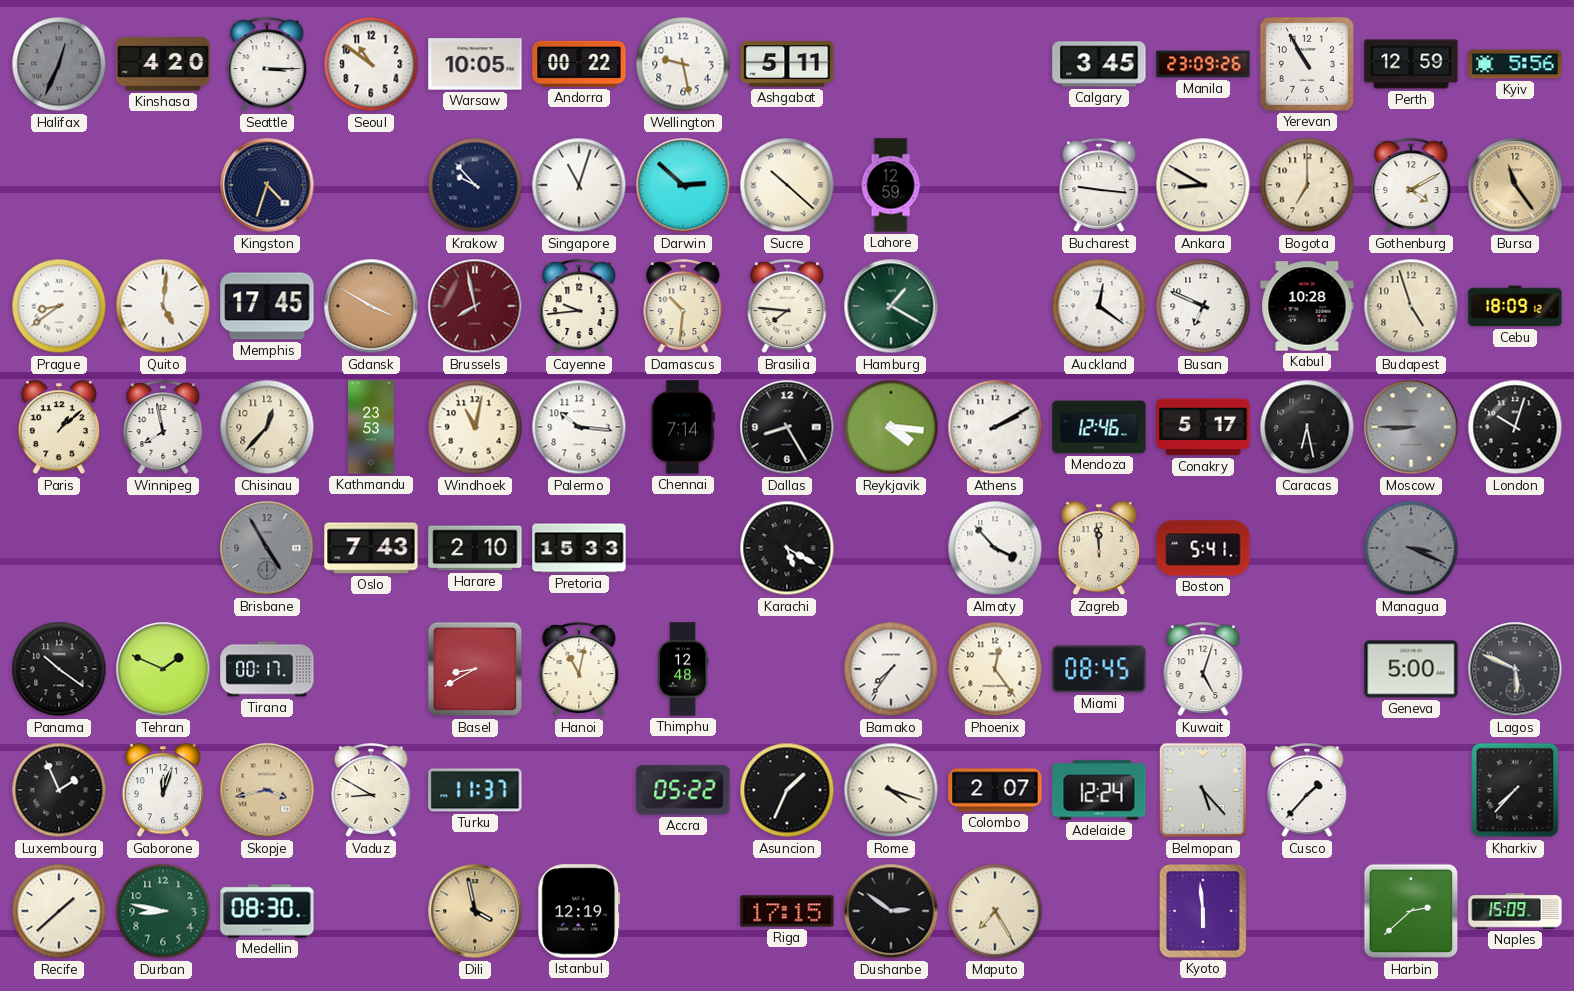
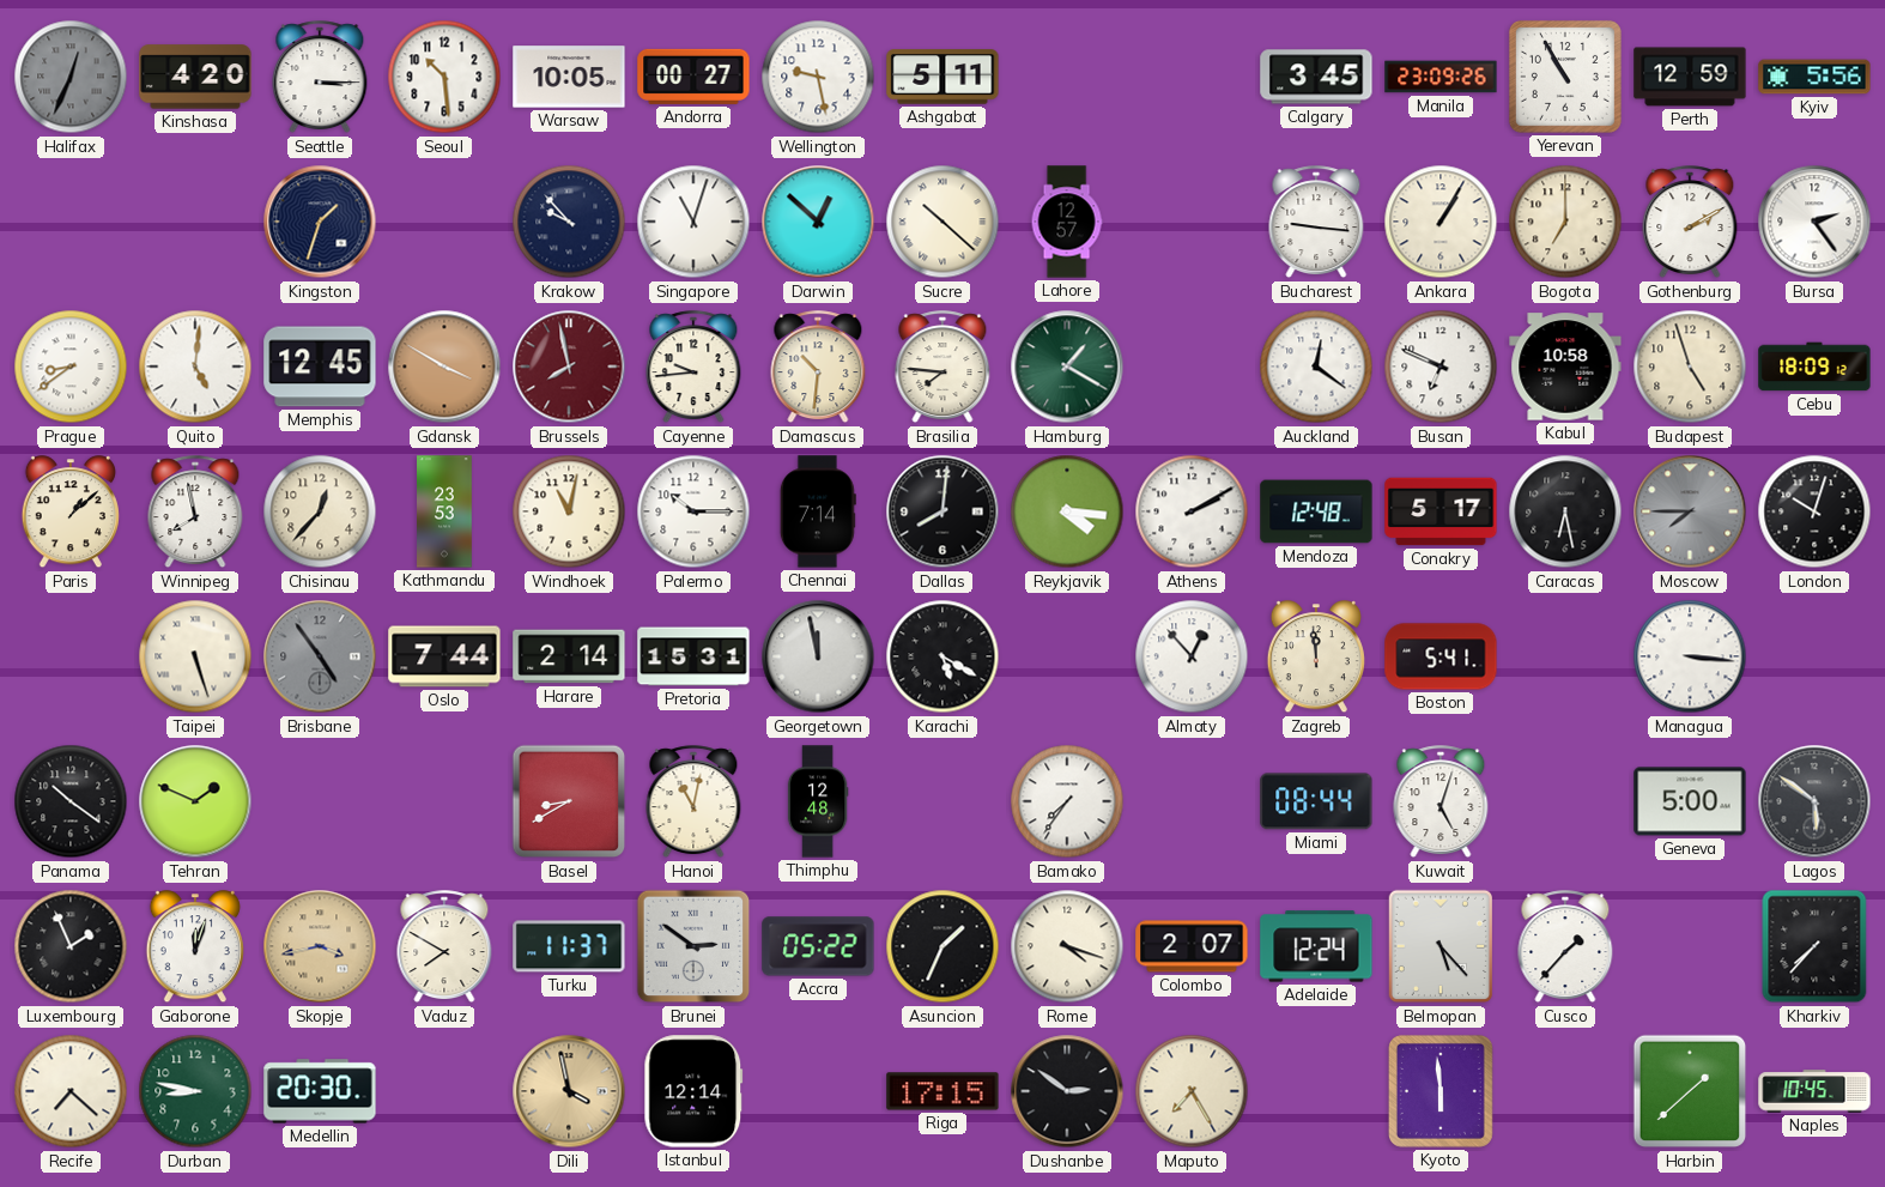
Seoul: 10:51 -> 10:29
Andorra: 00:22 -> 00:27
Kingston: 4:33 -> 1:33
Darwin: 2:52 -> 12:52
Lahore: 12:59 -> 12:57
Ankara: 8:50 -> 1:05
Gothenburg: 4:10 -> 2:10
Bursa: 11:24 -> 2:24
Bursa dial: champagne -> white
Memphis: 17:45 -> 12:45
Kabul: 10:28 -> 10:58
Palermo: 10:16 -> 10:15
Dallas: 8:25 -> 8:01
Mendoza: 12:46 -> 12:48
Moscow: 8:45 -> 7:45
Taipei: none -> 5:27
Brisbane: 4:55 -> 4:54
Oslo: 7:43 -> 7:44
Harare: 2:10 -> 2:14
Pretoria: 15:33 -> 15:31
Georgetown: none -> 11:58
Almaty: 3:53 -> 12:53
Managua: 3:19 -> 3:16
Managua dial: grey -> white
Tirana: 00:17 -> none
Phoenix: 12:24 -> none
Miami: 08:45 -> 08:44
Lagos: 5:49 -> 5:51
Vaduz: 8:50 -> 7:50
Brunei: none -> 2:51
Recife: 1:38 -> 7:22
Medellin: 08:30 -> 20:30
Istanbul: 12:19 -> 12:14
Harbin: 2:38 -> 1:38
Naples: 15:09 -> 10:45
